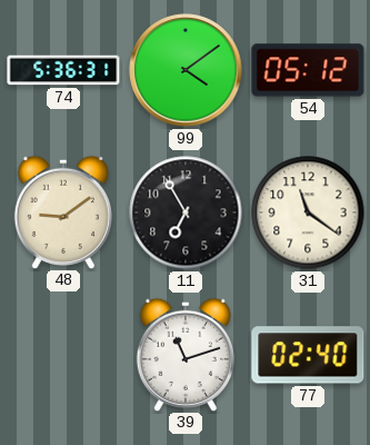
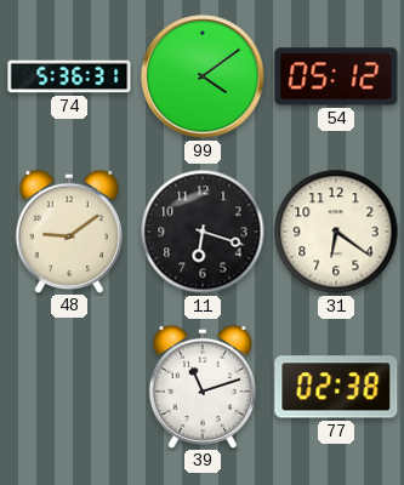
11: 6:55 -> 6:18
31: 11:21 -> 6:21
77: 02:40 -> 02:38
